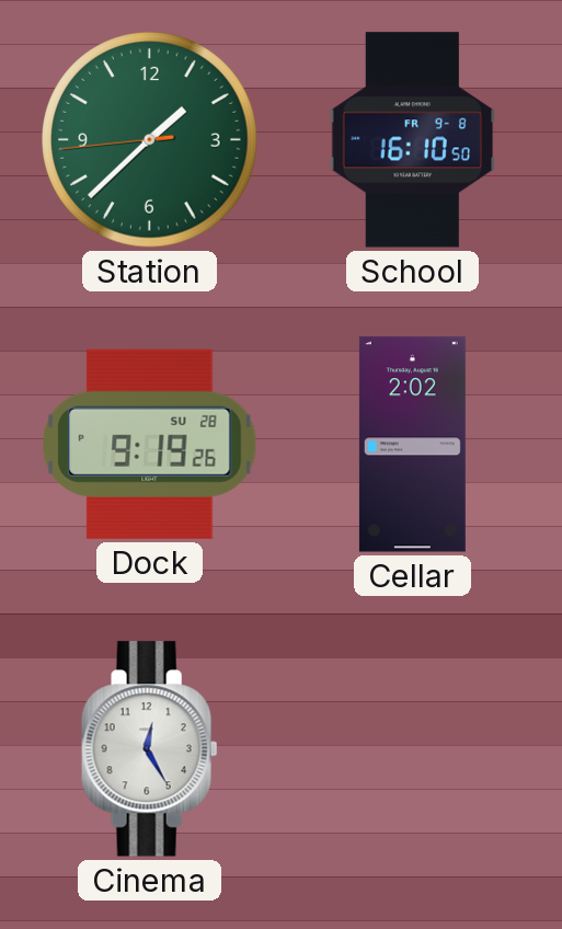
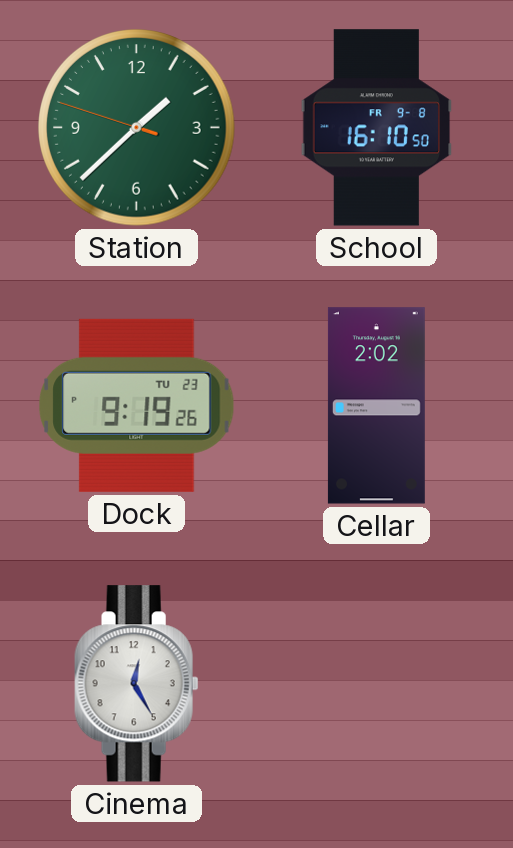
Station: 1:37:44 -> 1:37:48
Dock date: SU 28 -> TU 23
